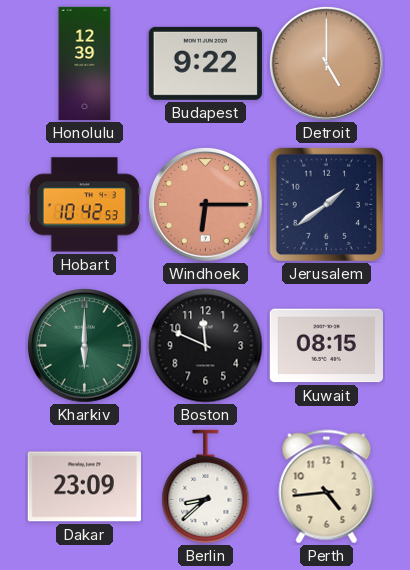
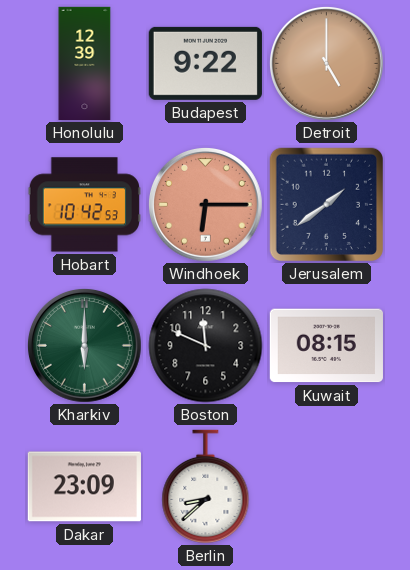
Perth: 4:44 -> none
